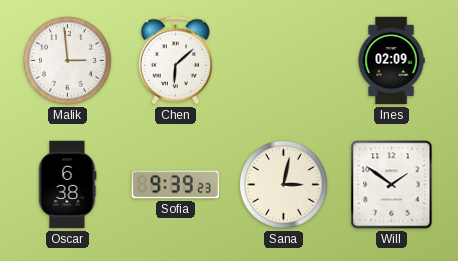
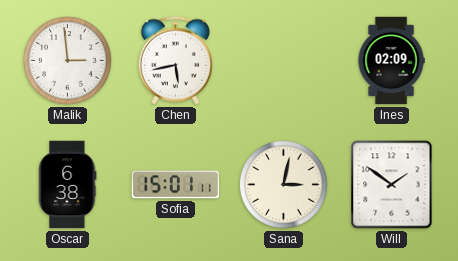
Chen: 6:08 -> 5:43
Sofia: 9:39 -> 15:01
